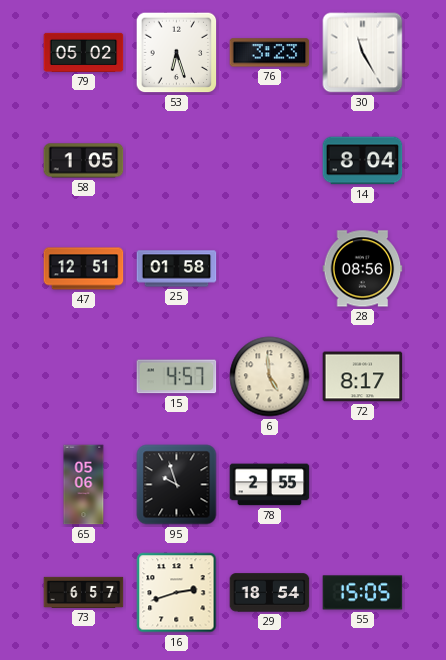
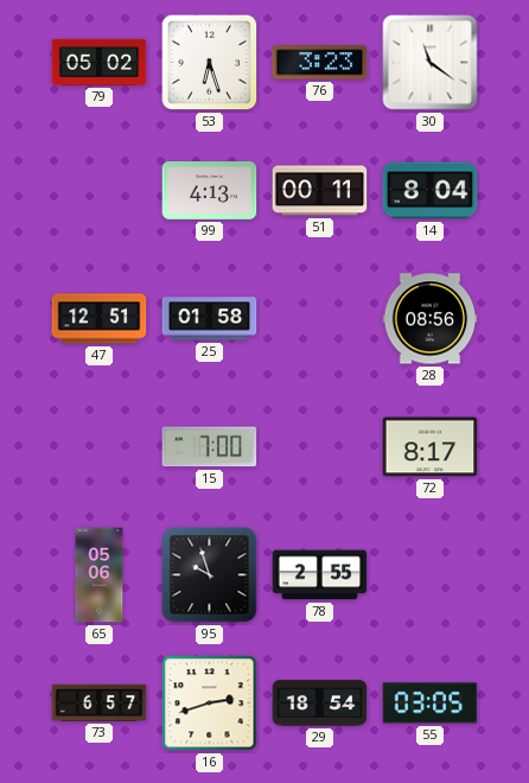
30: 11:25 -> 11:21
58: 1:05 -> none
99: none -> 4:13
51: none -> 00:11
15: 4:57 -> 7:00
6: 4:59 -> none
55: 15:05 -> 03:05
